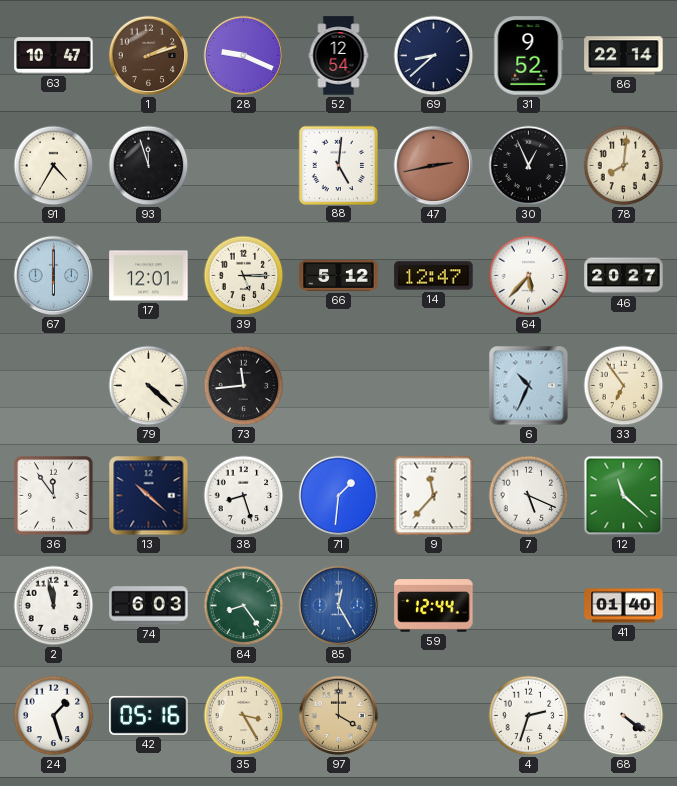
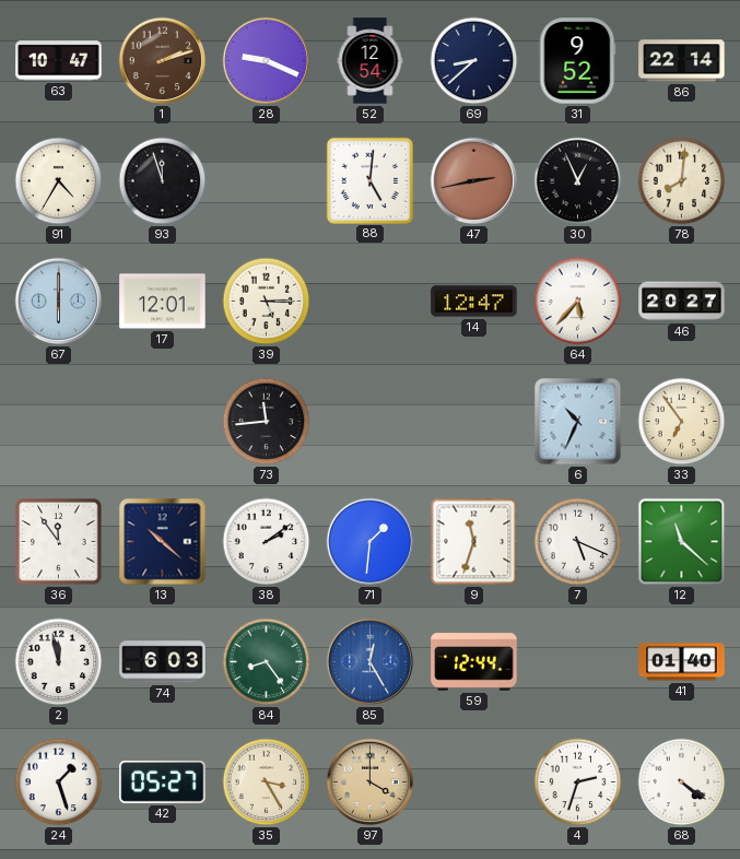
66: 5:12 -> none
79: 4:22 -> none
38: 8:27 -> 2:09
9: 11:37 -> 11:33
42: 05:16 -> 05:27
